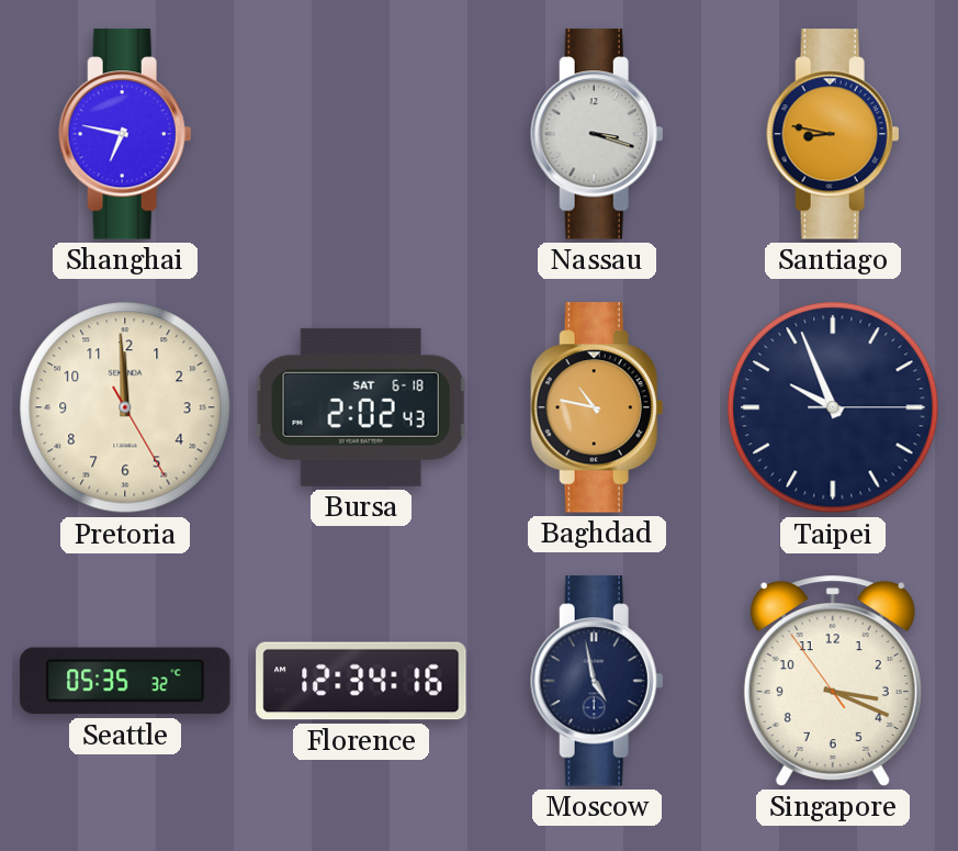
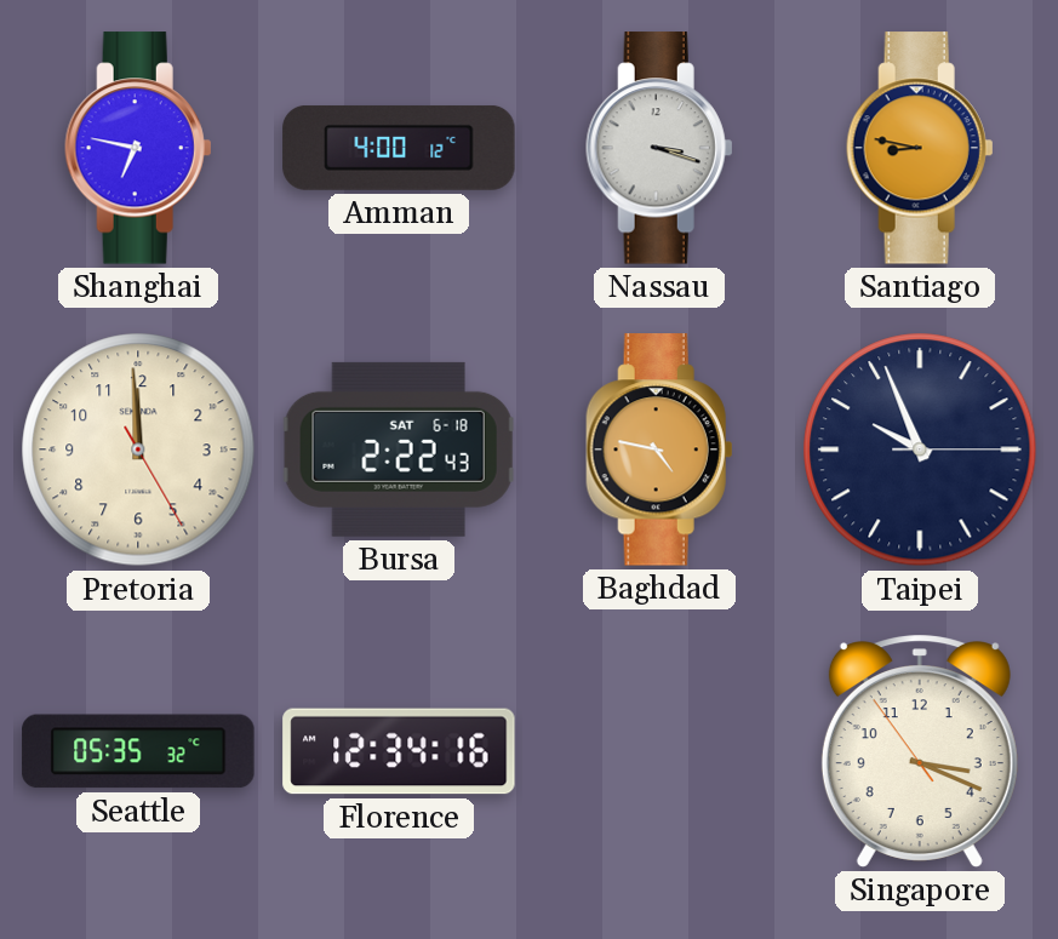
Amman: none -> 4:00
Bursa: 2:02 -> 2:22
Baghdad: 10:47 -> 4:47
Moscow: 4:58 -> none
